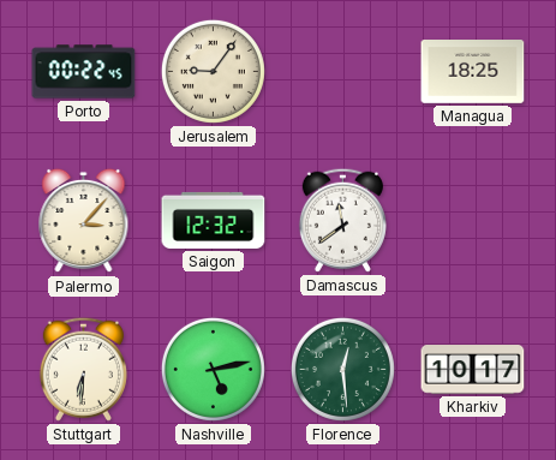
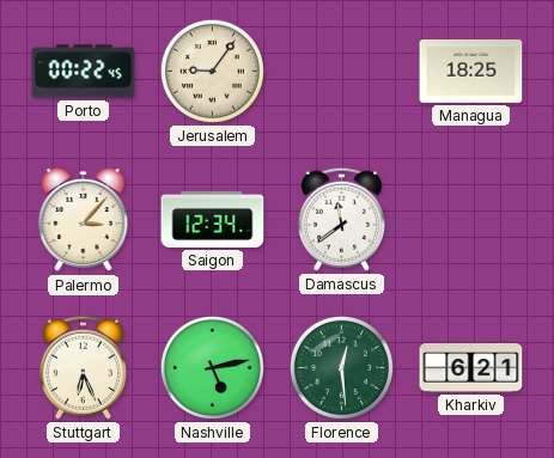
Saigon: 12:32 -> 12:34
Stuttgart: 6:31 -> 6:26
Kharkiv: 10:17 -> 6:21
